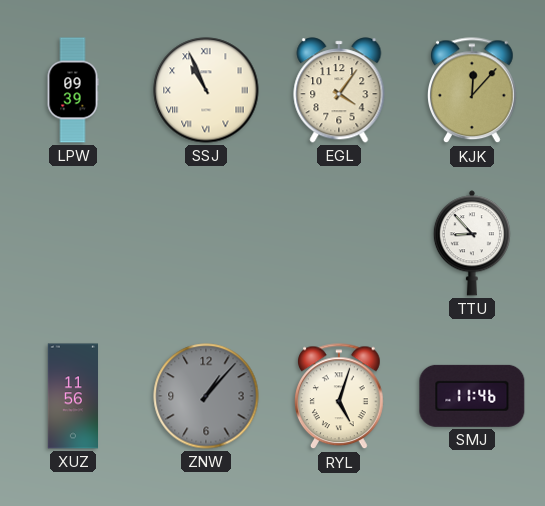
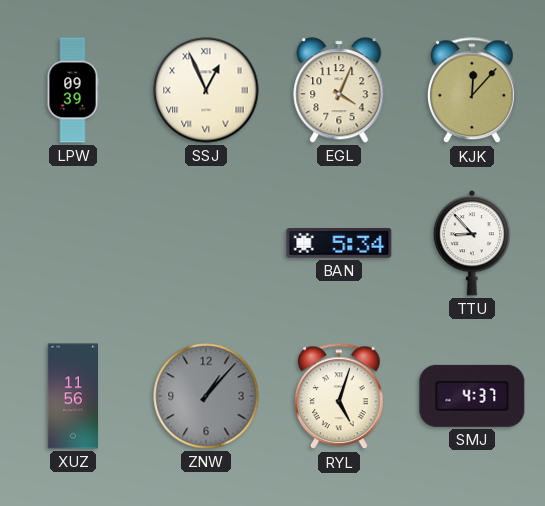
SSJ: 10:56 -> 12:56
EGL: 4:06 -> 4:04
BAN: none -> 5:34
SMJ: 11:46 -> 4:37
